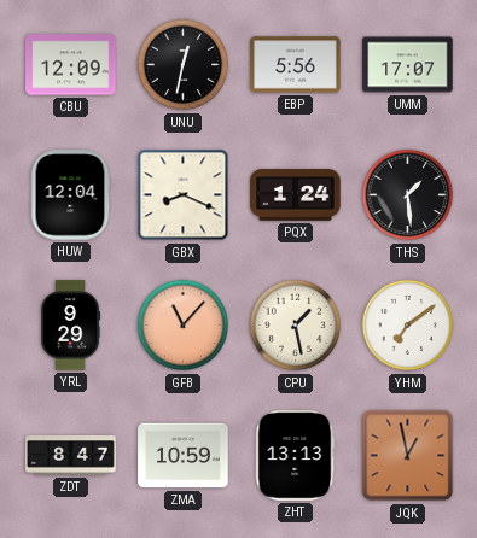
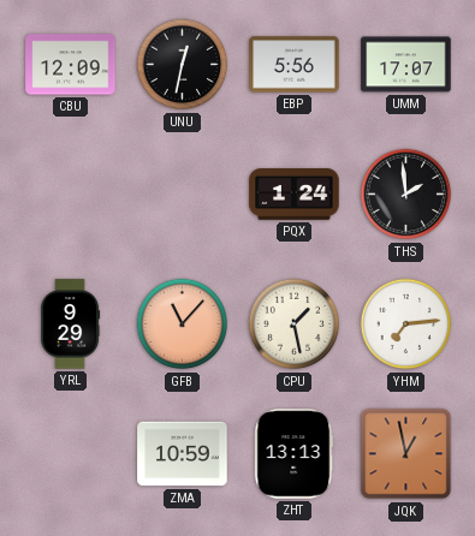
HUW: 12:04 -> none
GBX: 8:19 -> none
THS: 1:29 -> 1:59
YHM: 7:09 -> 7:14
ZDT: 8:47 -> none
